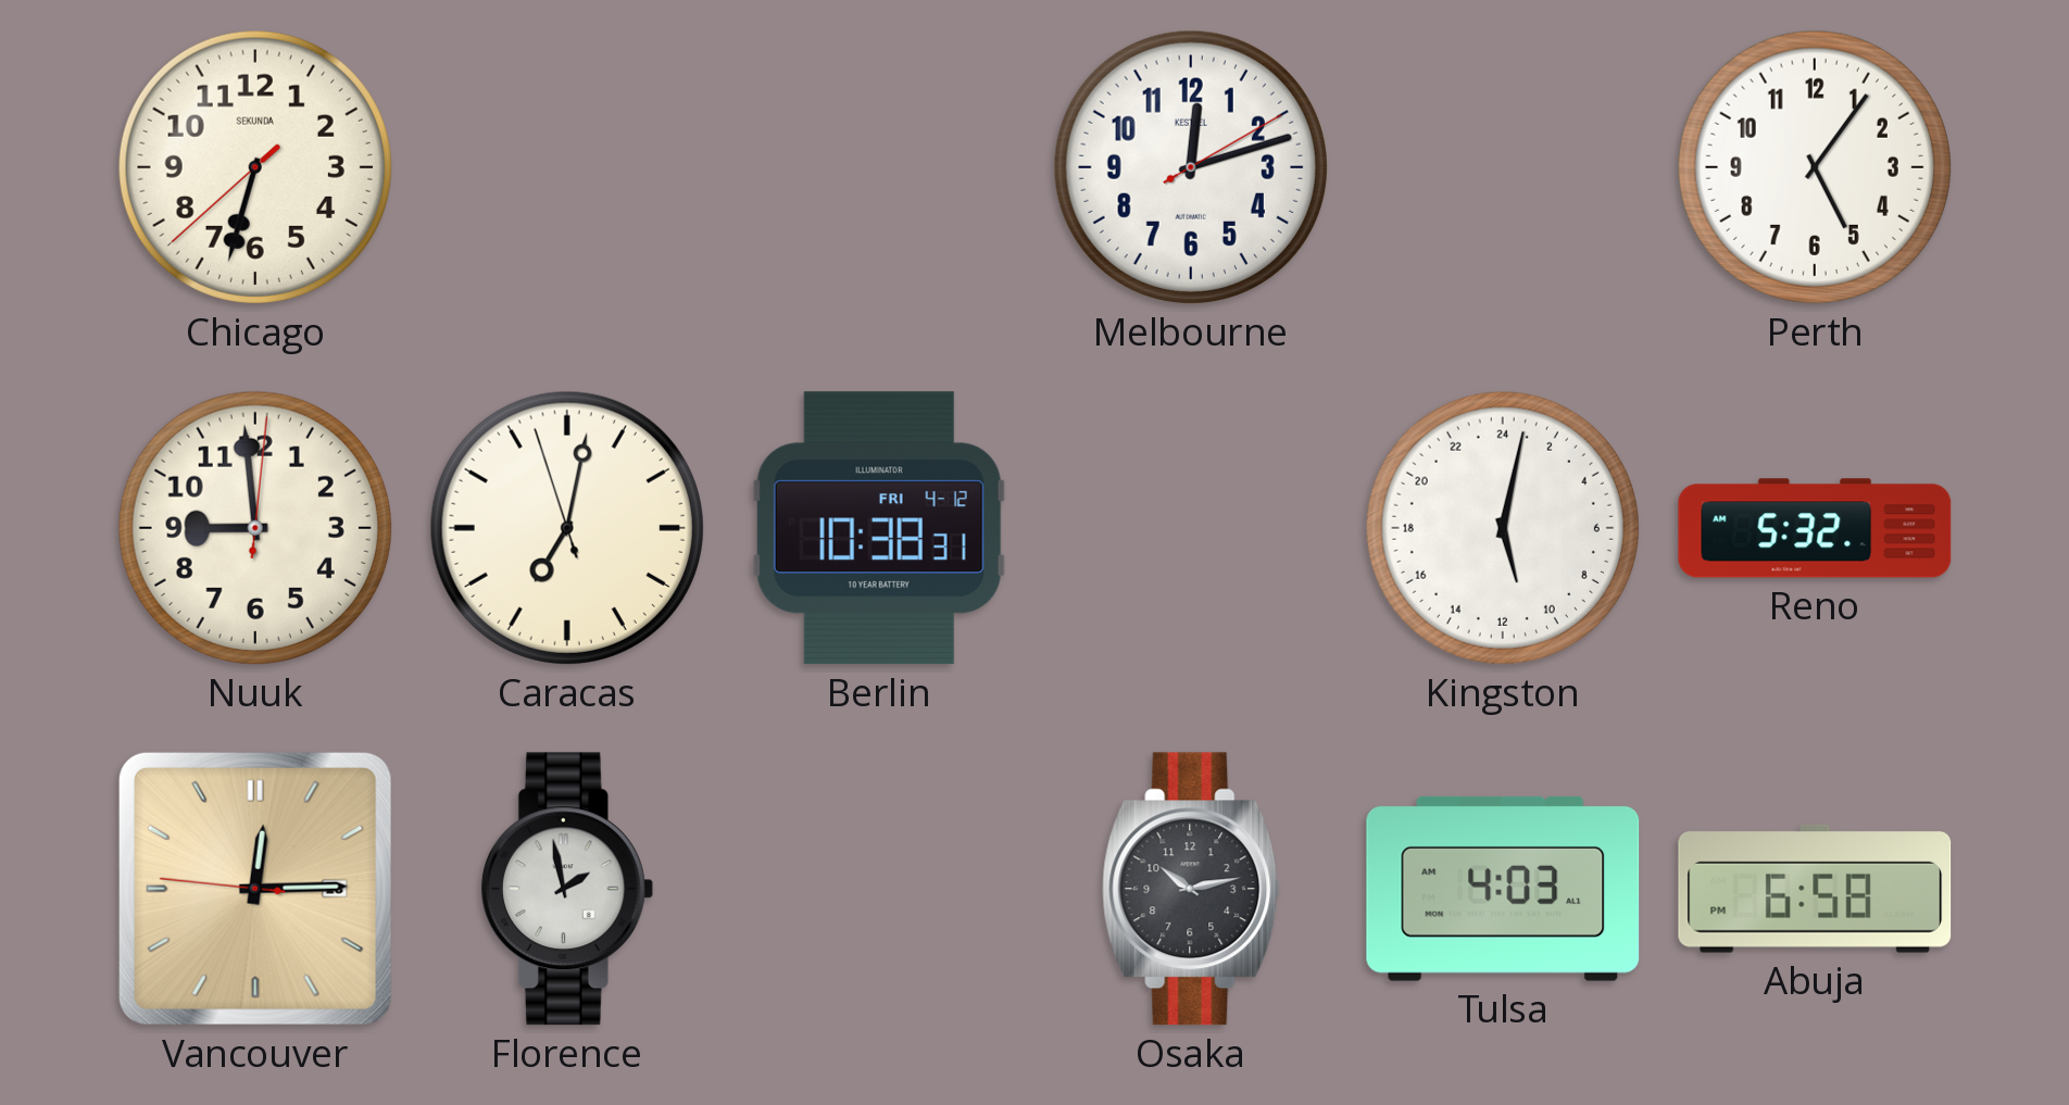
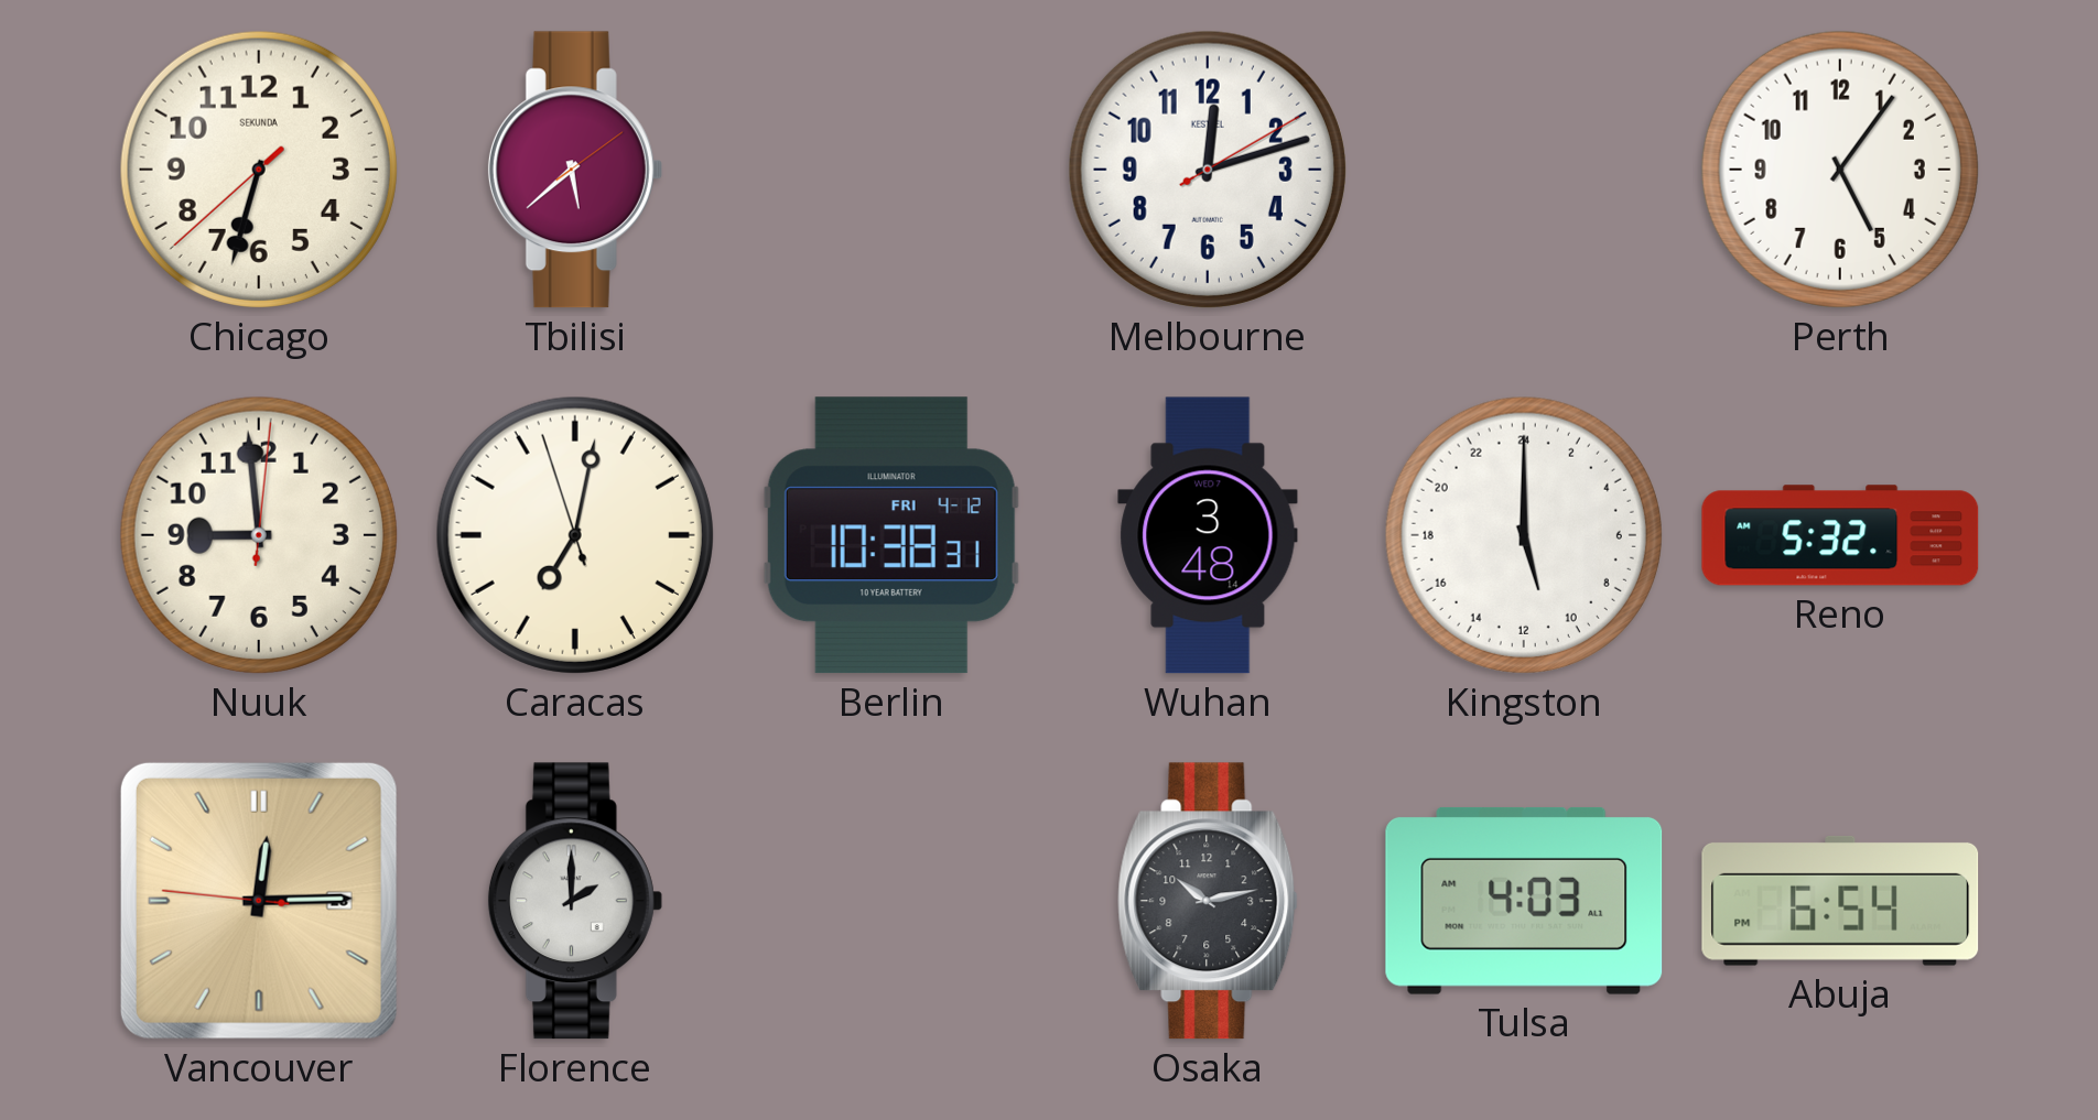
Tbilisi: none -> 5:38
Wuhan: none -> 3:48
Kingston: 11:02 -> 11:00
Florence: 1:58 -> 2:00
Abuja: 6:58 -> 6:54
